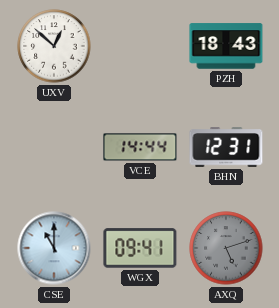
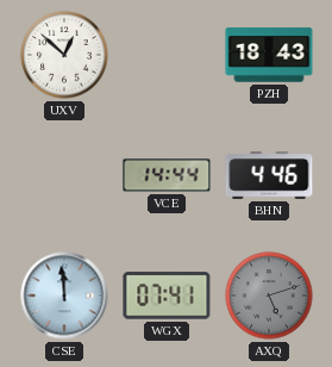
BHN: 12:31 -> 4:46
CSE: 11:00 -> 11:59
WGX: 09:41 -> 07:41
